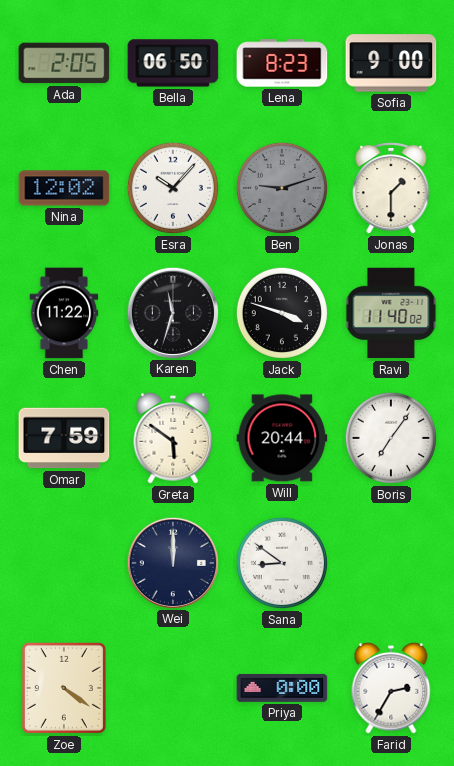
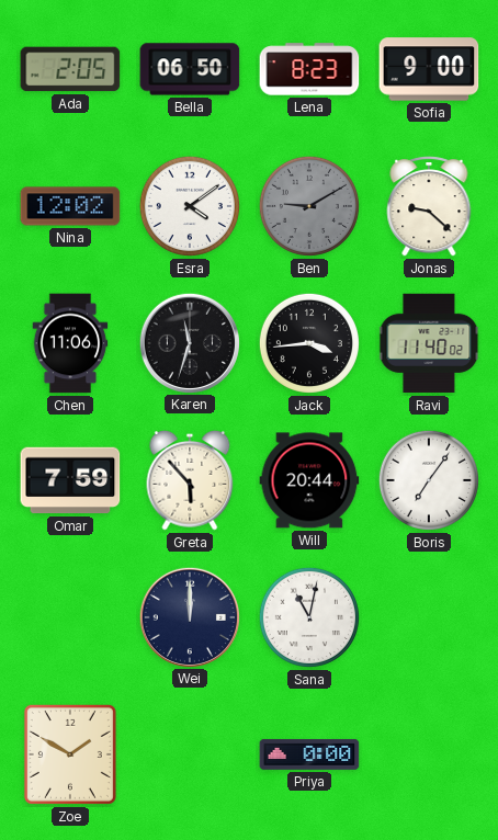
Esra: 10:07 -> 4:09
Ben: 9:12 -> 9:10
Jonas: 1:30 -> 9:22
Chen: 11:22 -> 11:06
Jack: 3:48 -> 3:44
Greta: 5:51 -> 5:53
Sana: 8:51 -> 11:02
Zoe: 4:21 -> 1:50
Farid: 2:35 -> none
